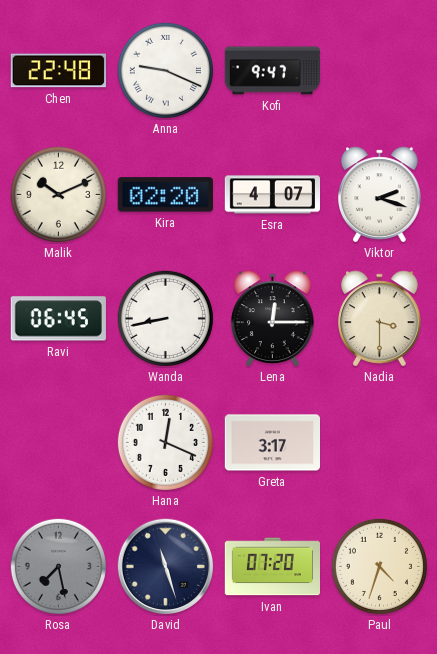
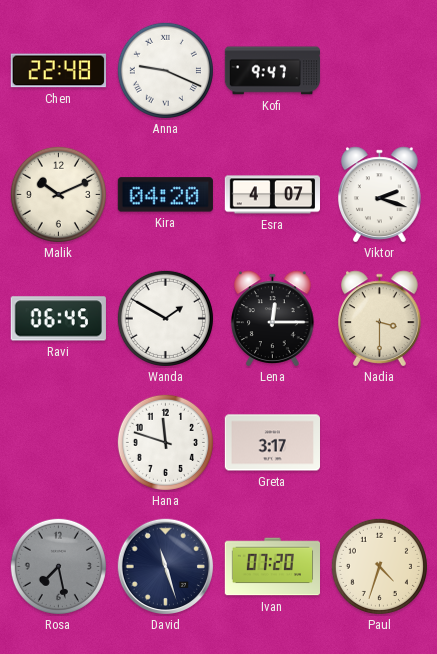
Kira: 02:20 -> 04:20
Wanda: 8:43 -> 1:50
Hana: 12:19 -> 11:48
